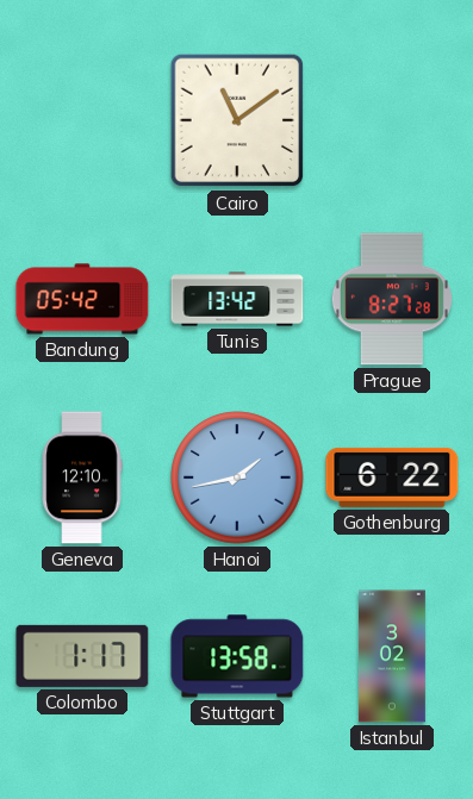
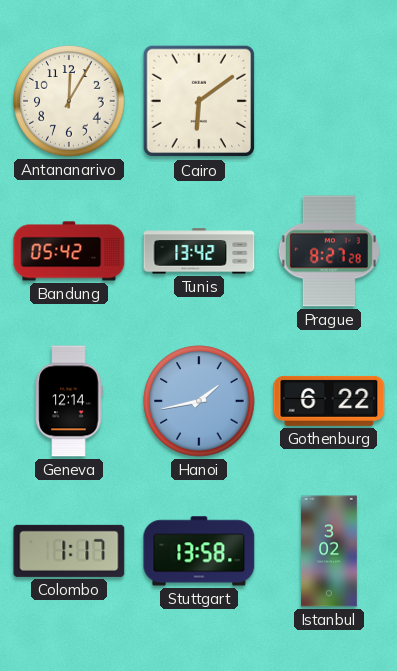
Antananarivo: none -> 12:05
Cairo: 11:09 -> 6:09
Geneva: 12:10 -> 12:14
